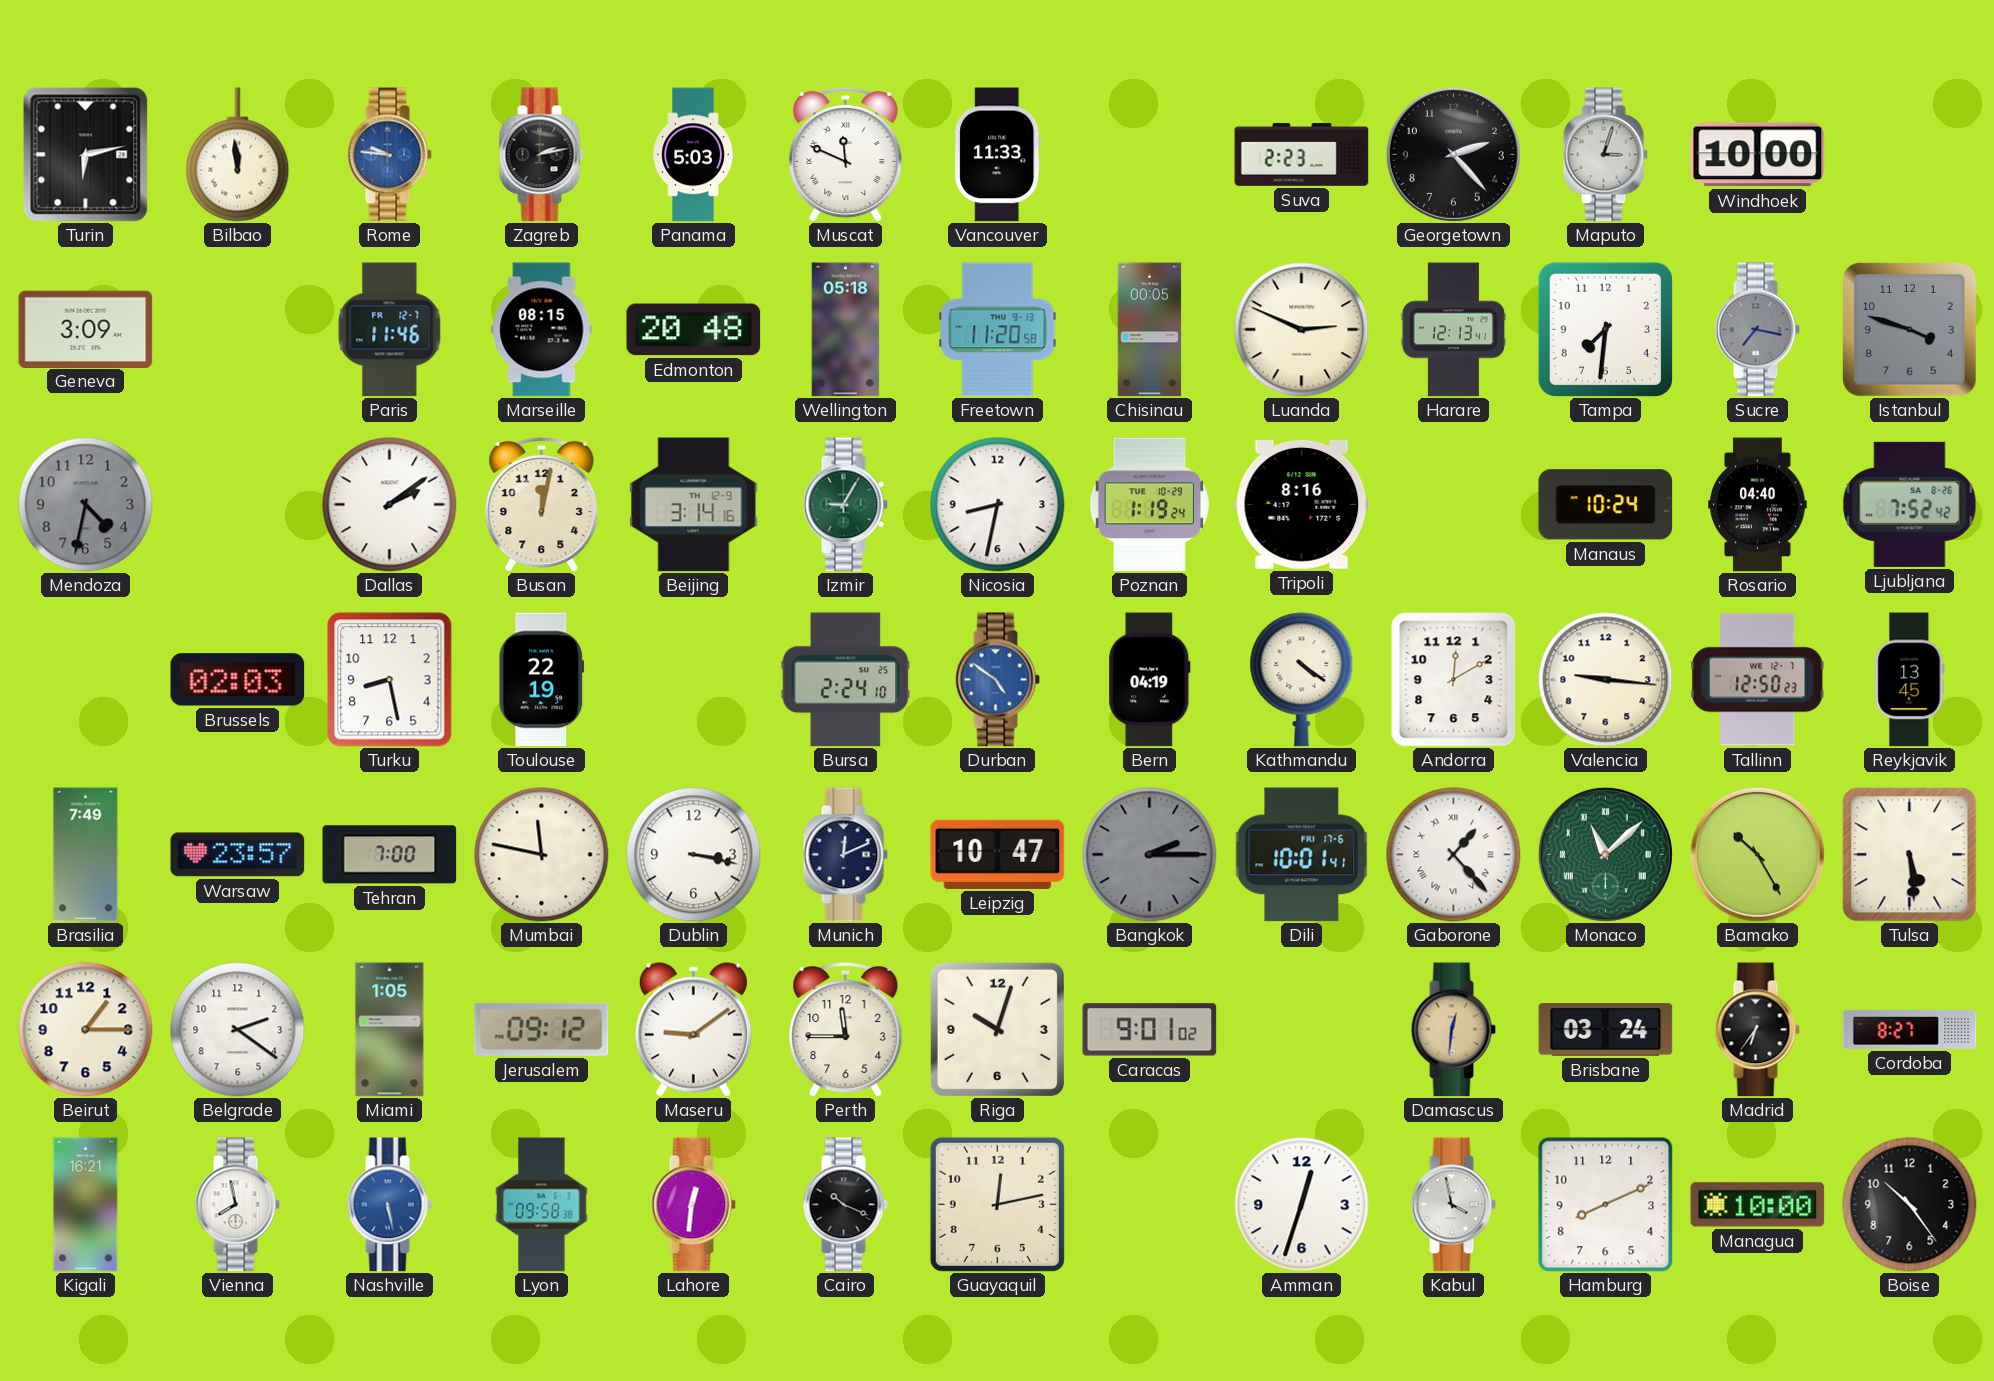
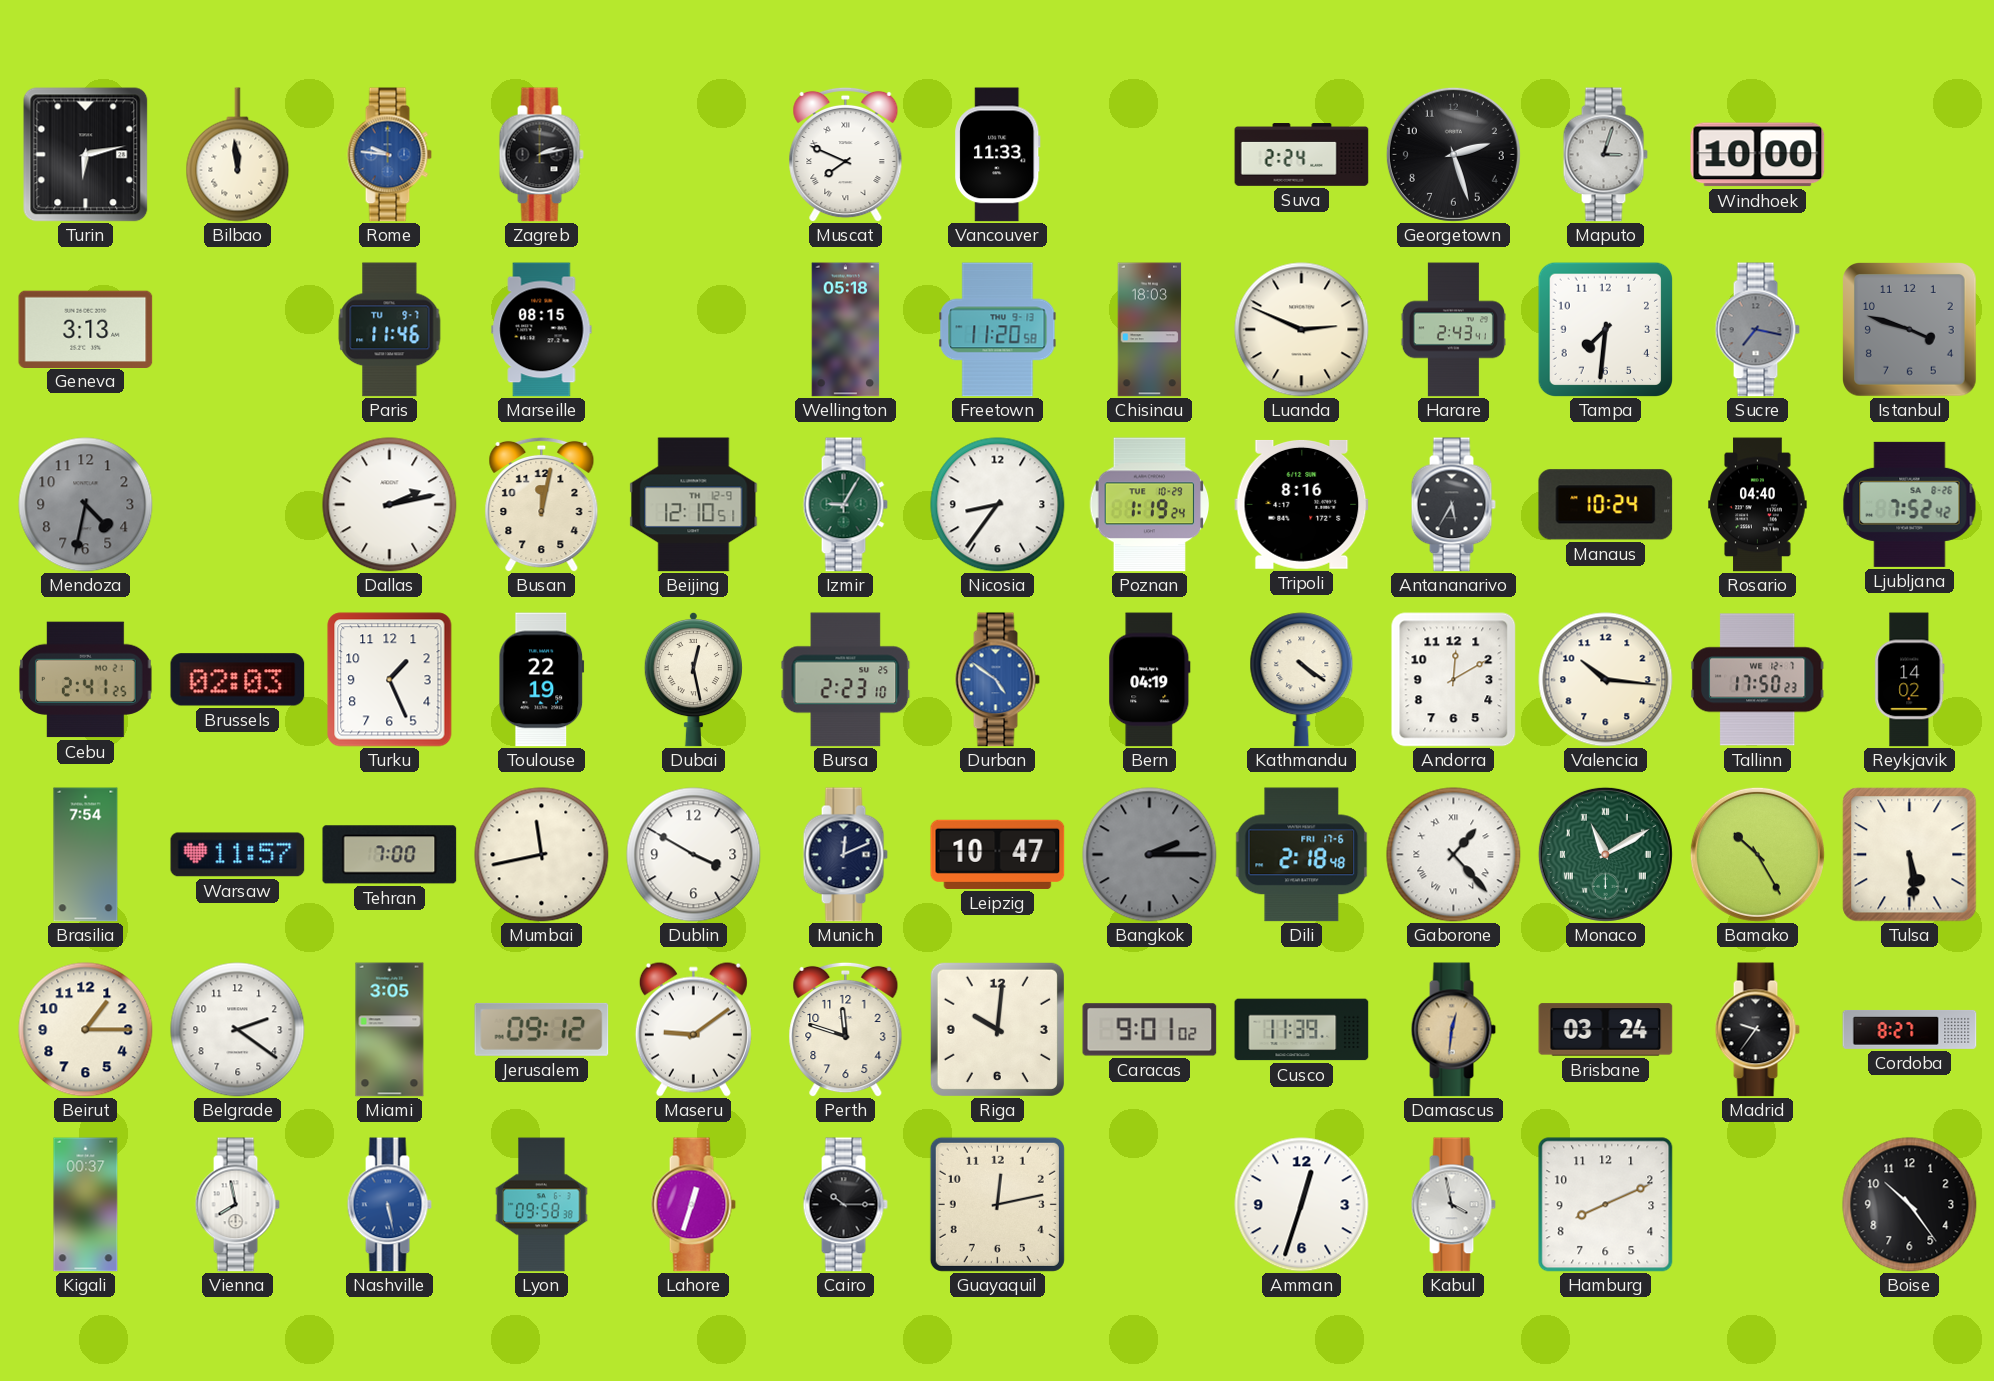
Panama: 5:03 -> none
Muscat: 11:49 -> 7:49
Suva: 2:23 -> 2:24
Georgetown: 2:23 -> 2:27
Geneva: 3:09 -> 3:13
Paris date: FR 12-7 -> TU 9-7
Edmonton: 20:48 -> none
Chisinau: 00:05 -> 18:03
Harare: 12:13 -> 2:43
Dallas: 2:09 -> 2:13
Beijing: 3:14 -> 12:10
Nicosia: 8:32 -> 8:36
Antananarivo: none -> 5:35
Cebu: none -> 2:41
Turku: 8:28 -> 1:26
Dubai: none -> 12:28
Bursa: 2:24 -> 2:23
Valencia: 9:16 -> 10:16
Tallinn: 12:50 -> 17:50
Reykjavik: 13:45 -> 14:02
Brasilia: 7:49 -> 7:54
Warsaw: 23:57 -> 11:57
Mumbai: 11:47 -> 11:43
Dublin: 3:17 -> 3:50
Dili: 10:01 -> 2:18
Monaco: 11:08 -> 11:10
Miami: 1:05 -> 3:05
Perth: 11:45 -> 11:48
Riga: 10:03 -> 10:01
Cusco: none -> 11:39
Madrid: 6:36 -> 9:36
Kigali: 16:21 -> 00:37
Lahore: 12:31 -> 12:33
Cairo: 10:19 -> 10:15
Managua: 10:00 -> none
